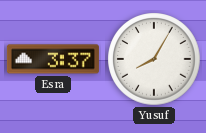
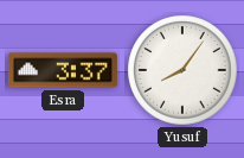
Yusuf: 8:05 -> 8:06
